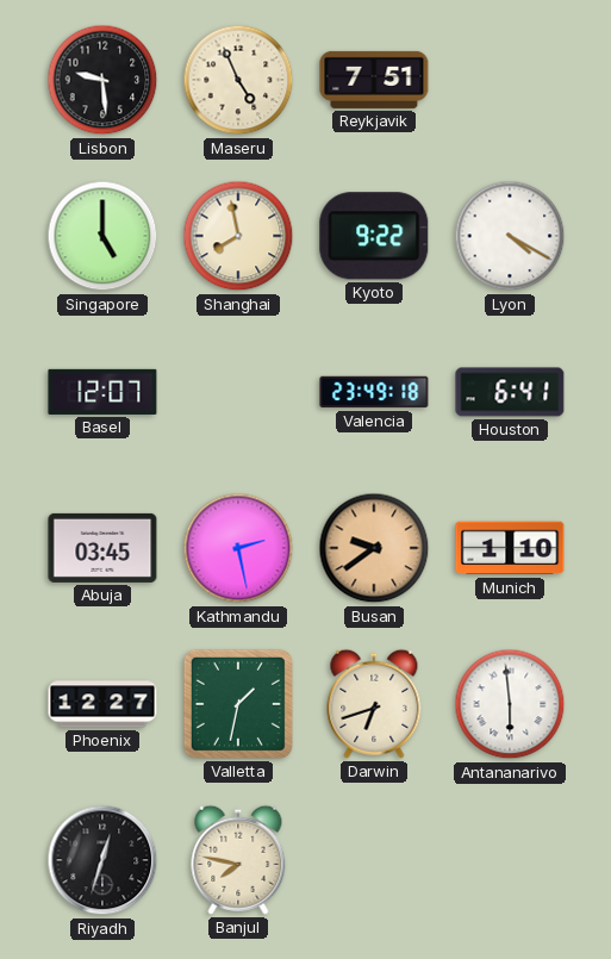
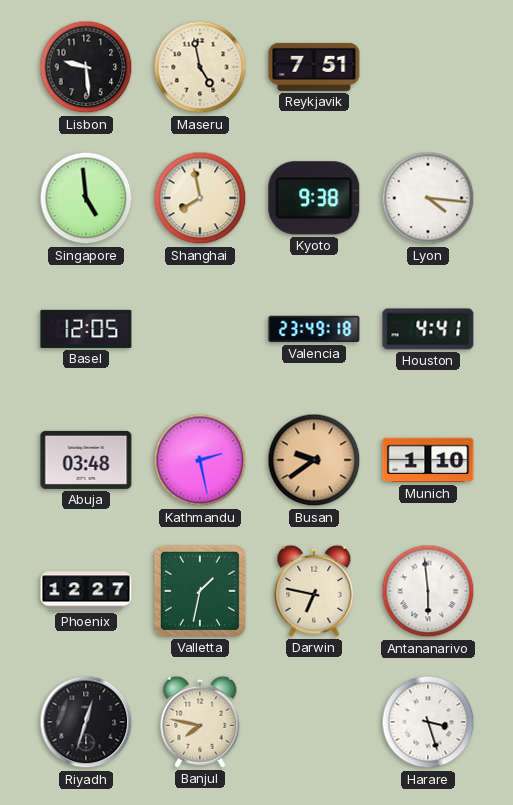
Maseru: 4:56 -> 4:58
Singapore: 5:00 -> 4:59
Kyoto: 9:22 -> 9:38
Lyon: 4:20 -> 4:16
Basel: 12:07 -> 12:05
Houston: 6:41 -> 4:41
Abuja: 03:45 -> 03:48
Darwin: 6:42 -> 6:47
Harare: none -> 3:27
